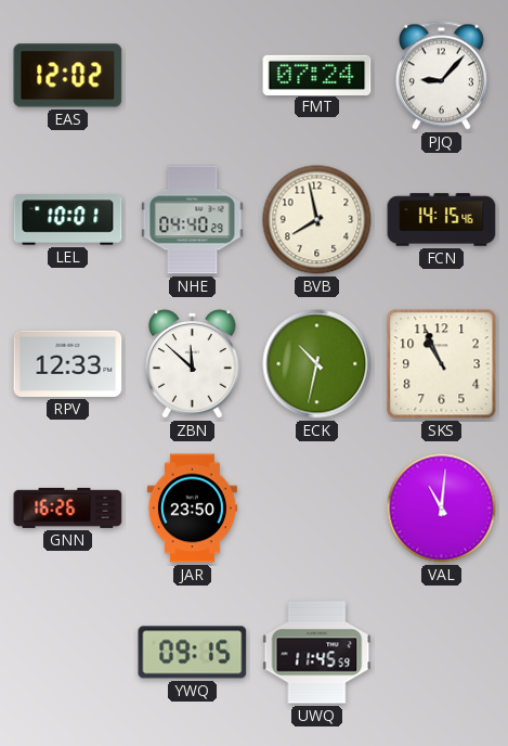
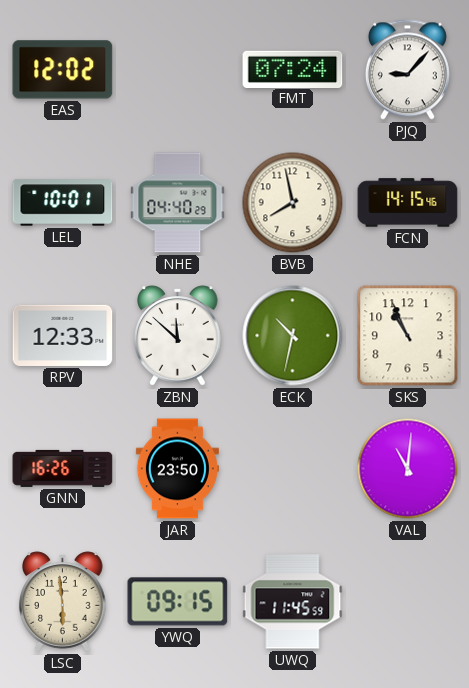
LSC: none -> 5:59
